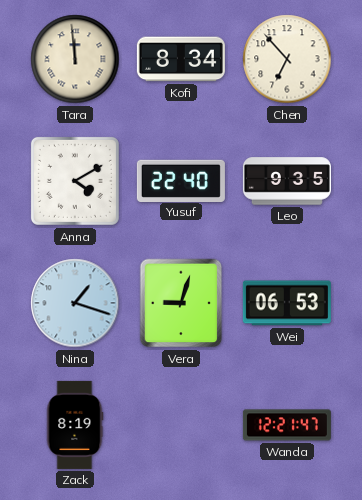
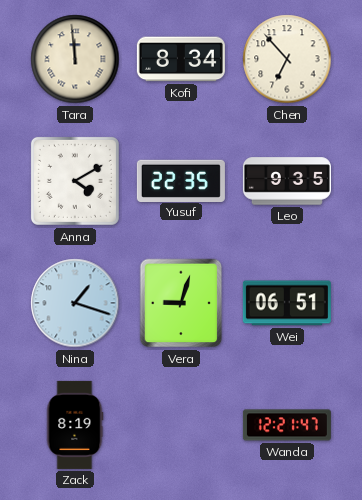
Yusuf: 22:40 -> 22:35
Wei: 06:53 -> 06:51
